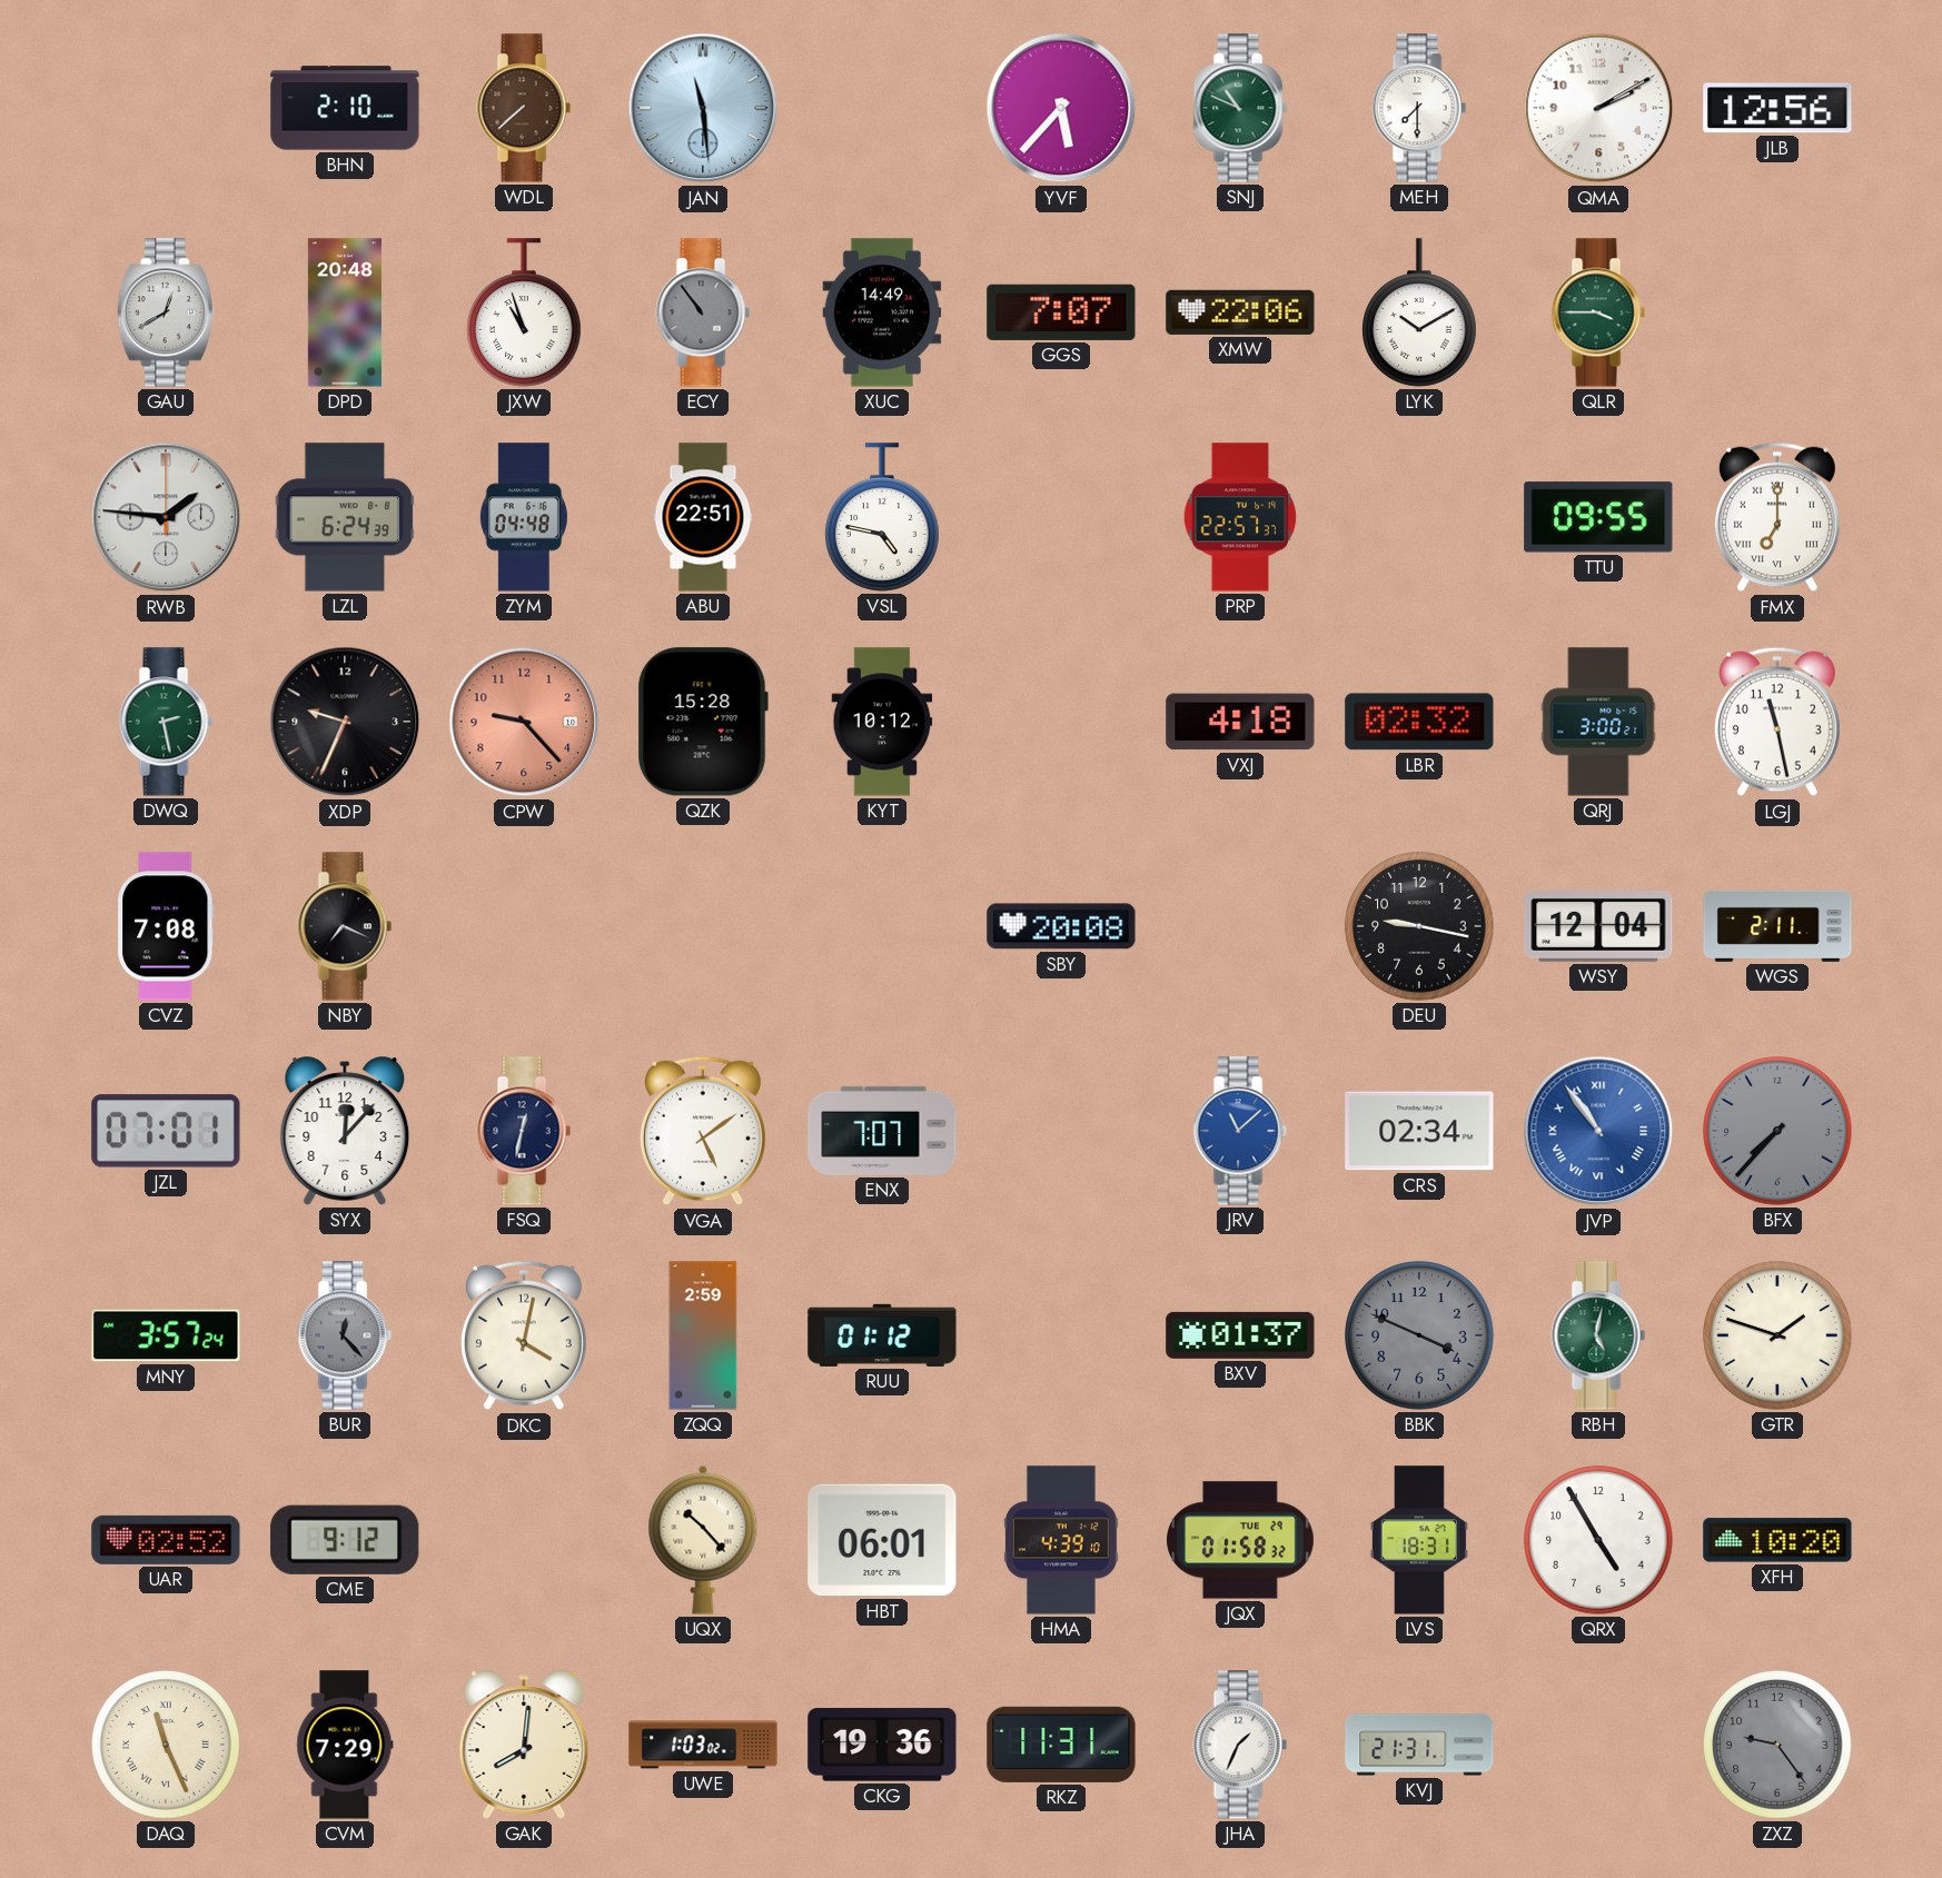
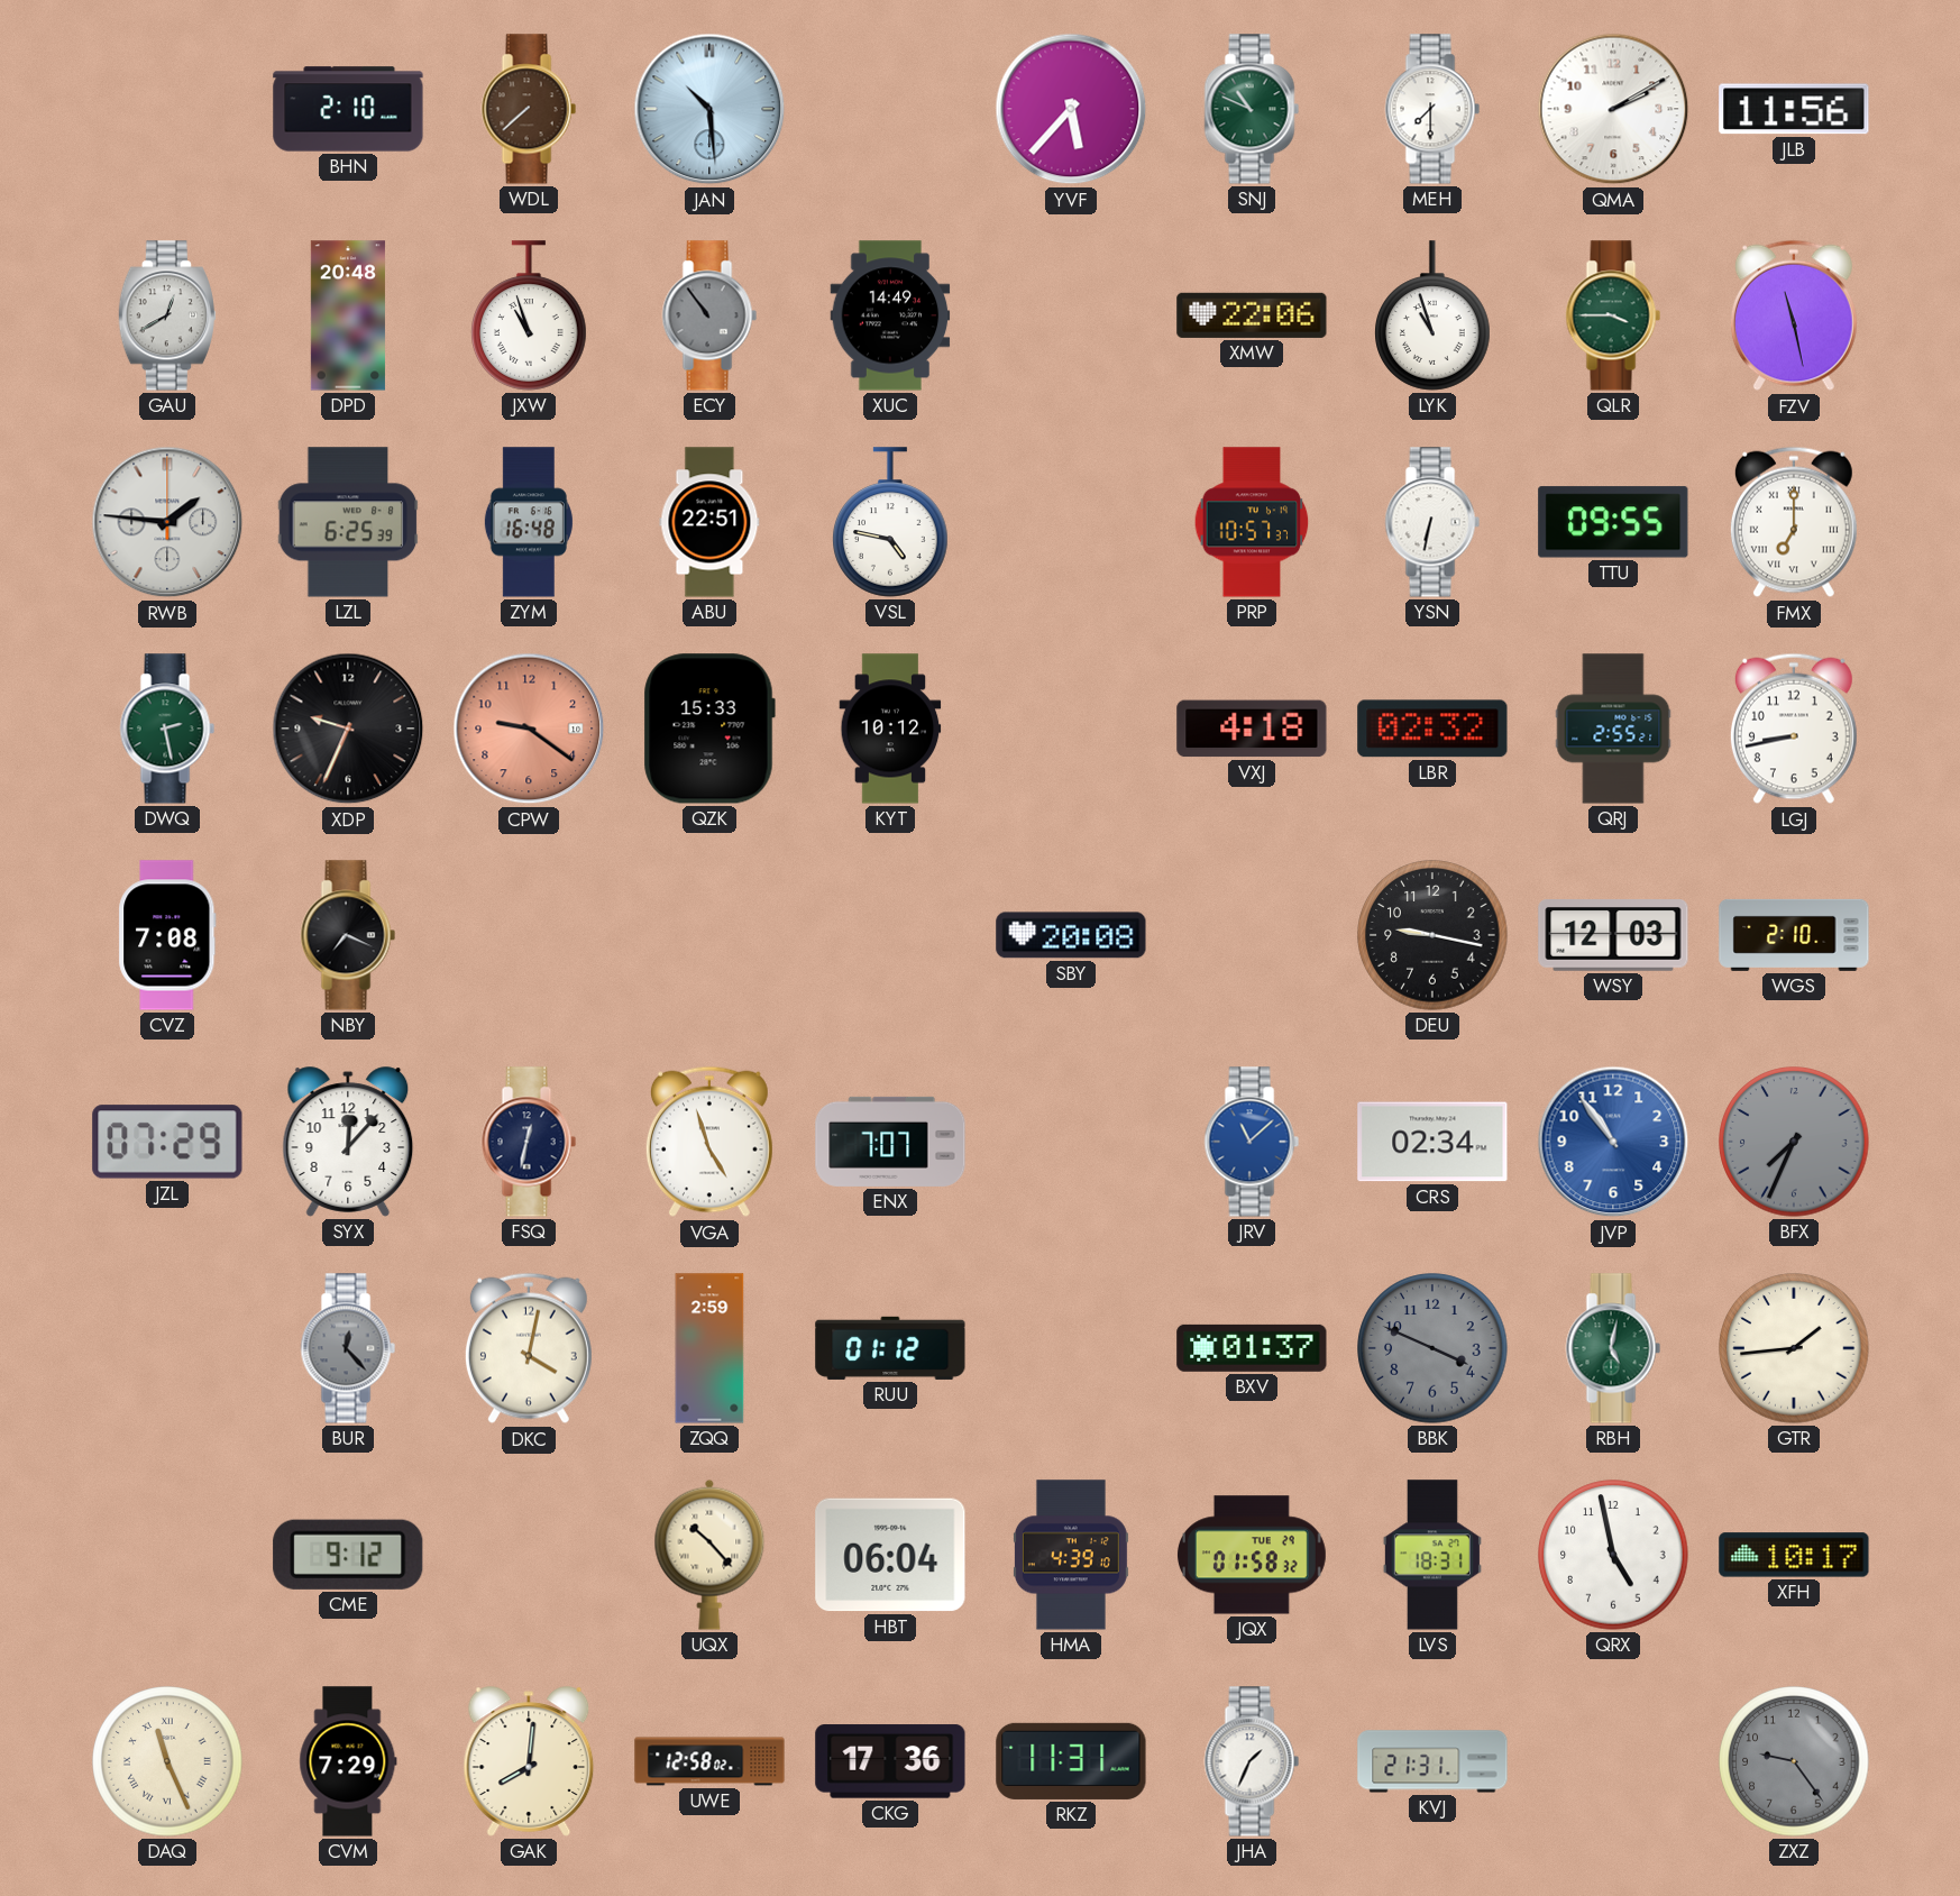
JAN: 11:29 -> 10:29
JLB: 12:56 -> 11:56
GGS: 7:07 -> none
LYK: 10:10 -> 10:57
FZV: none -> 11:28
LZL: 6:24 -> 6:25
ZYM: 04:48 -> 16:48
PRP: 22:57 -> 10:57
YSN: none -> 6:32
CPW: 9:23 -> 9:21
QZK: 15:28 -> 15:33
QRJ: 3:00 -> 2:55
LGJ: 11:28 -> 8:43
WSY: 12:04 -> 12:03
WGS: 2:11 -> 2:10
JZL: 07:01 -> 07:29
VGA: 5:09 -> 4:57
JVP numerals: Roman -> Arabic
BFX: 7:37 -> 7:34
MNY: 3:57 -> none
GTR: 1:48 -> 1:44
UAR: 02:52 -> none
HBT: 06:01 -> 06:04
QRX: 4:55 -> 4:58
XFH: 10:20 -> 10:17
UWE: 1:03 -> 12:58
CKG: 19:36 -> 17:36
